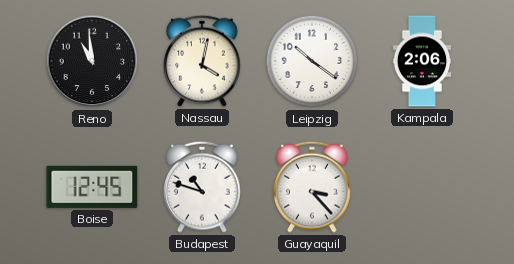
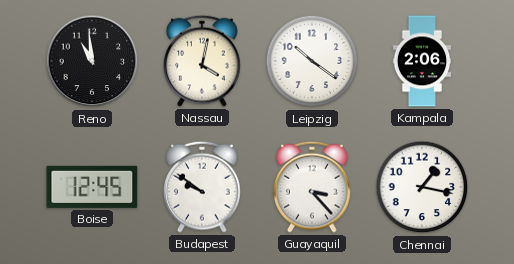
Budapest: 10:48 -> 9:51
Chennai: none -> 1:17
